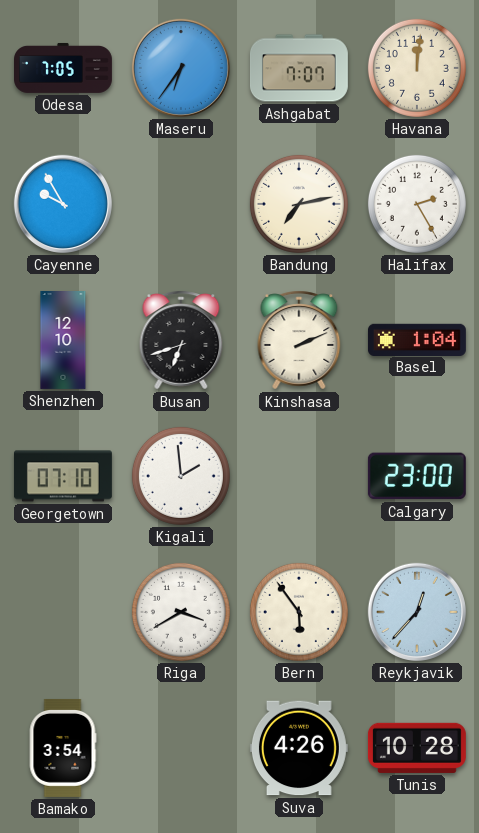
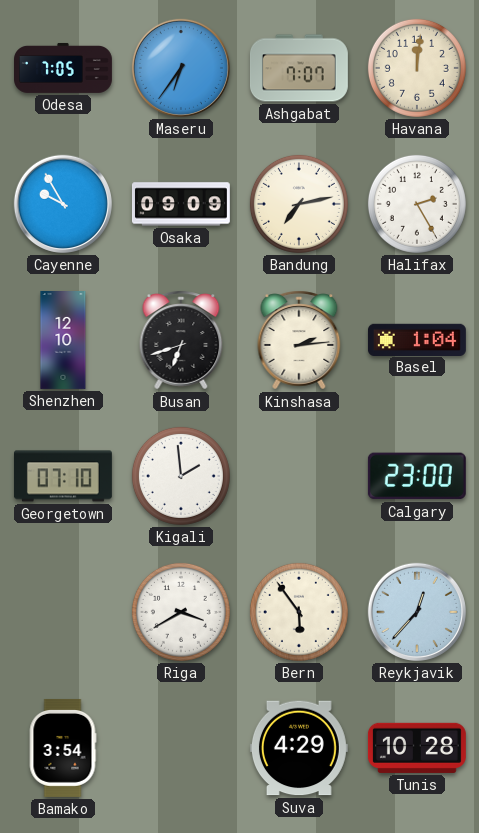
Osaka: none -> 09:09
Kinshasa: 2:11 -> 2:14
Suva: 4:26 -> 4:29
